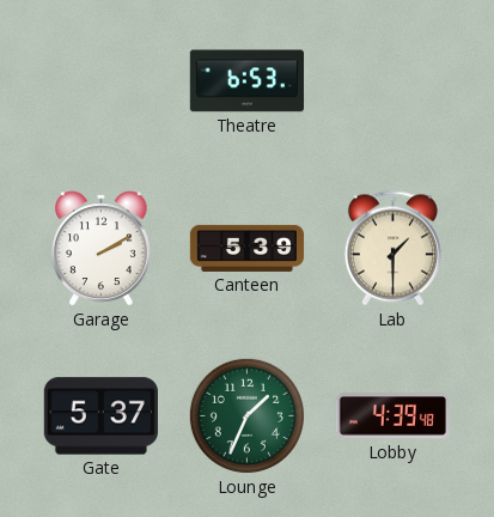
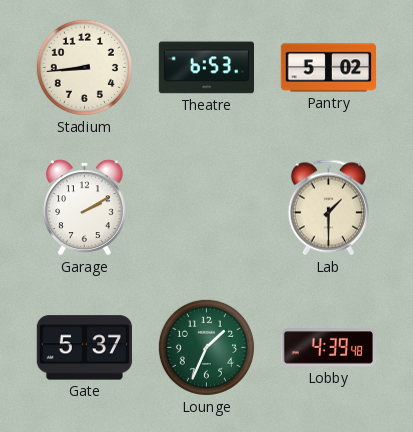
Stadium: none -> 8:44
Pantry: none -> 5:02
Canteen: 5:39 -> none
